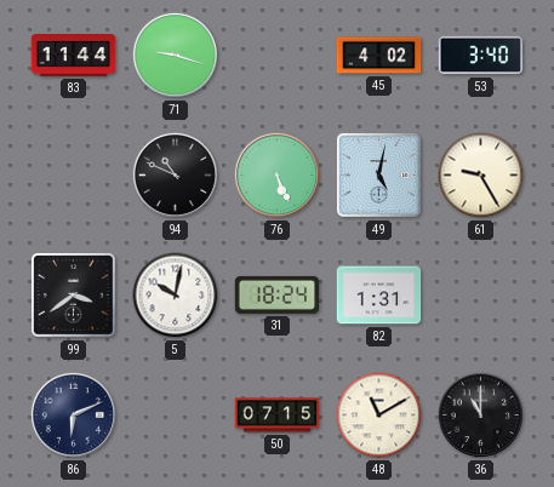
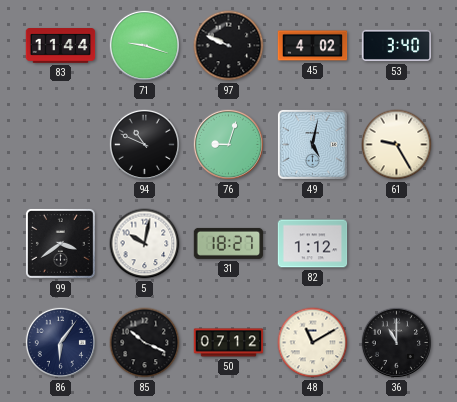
97: none -> 9:49
76: 5:26 -> 9:03
31: 18:24 -> 18:27
82: 1:31 -> 1:12
86: 6:11 -> 6:06
85: none -> 10:19
50: 07:15 -> 07:12
